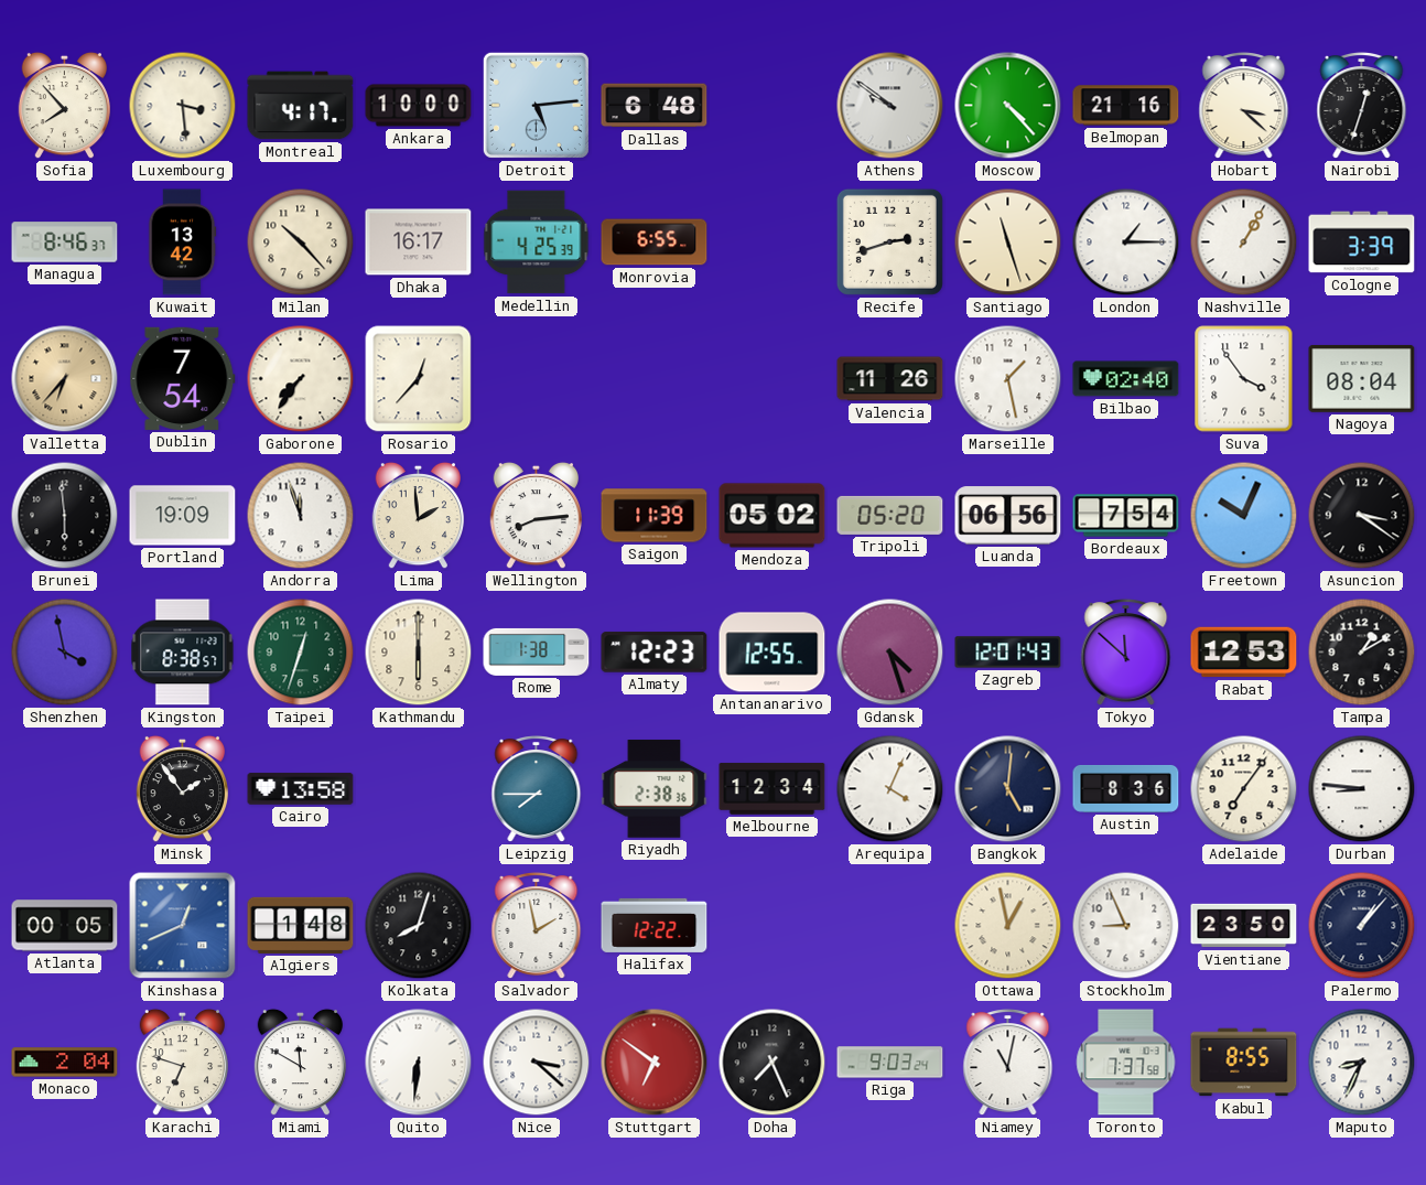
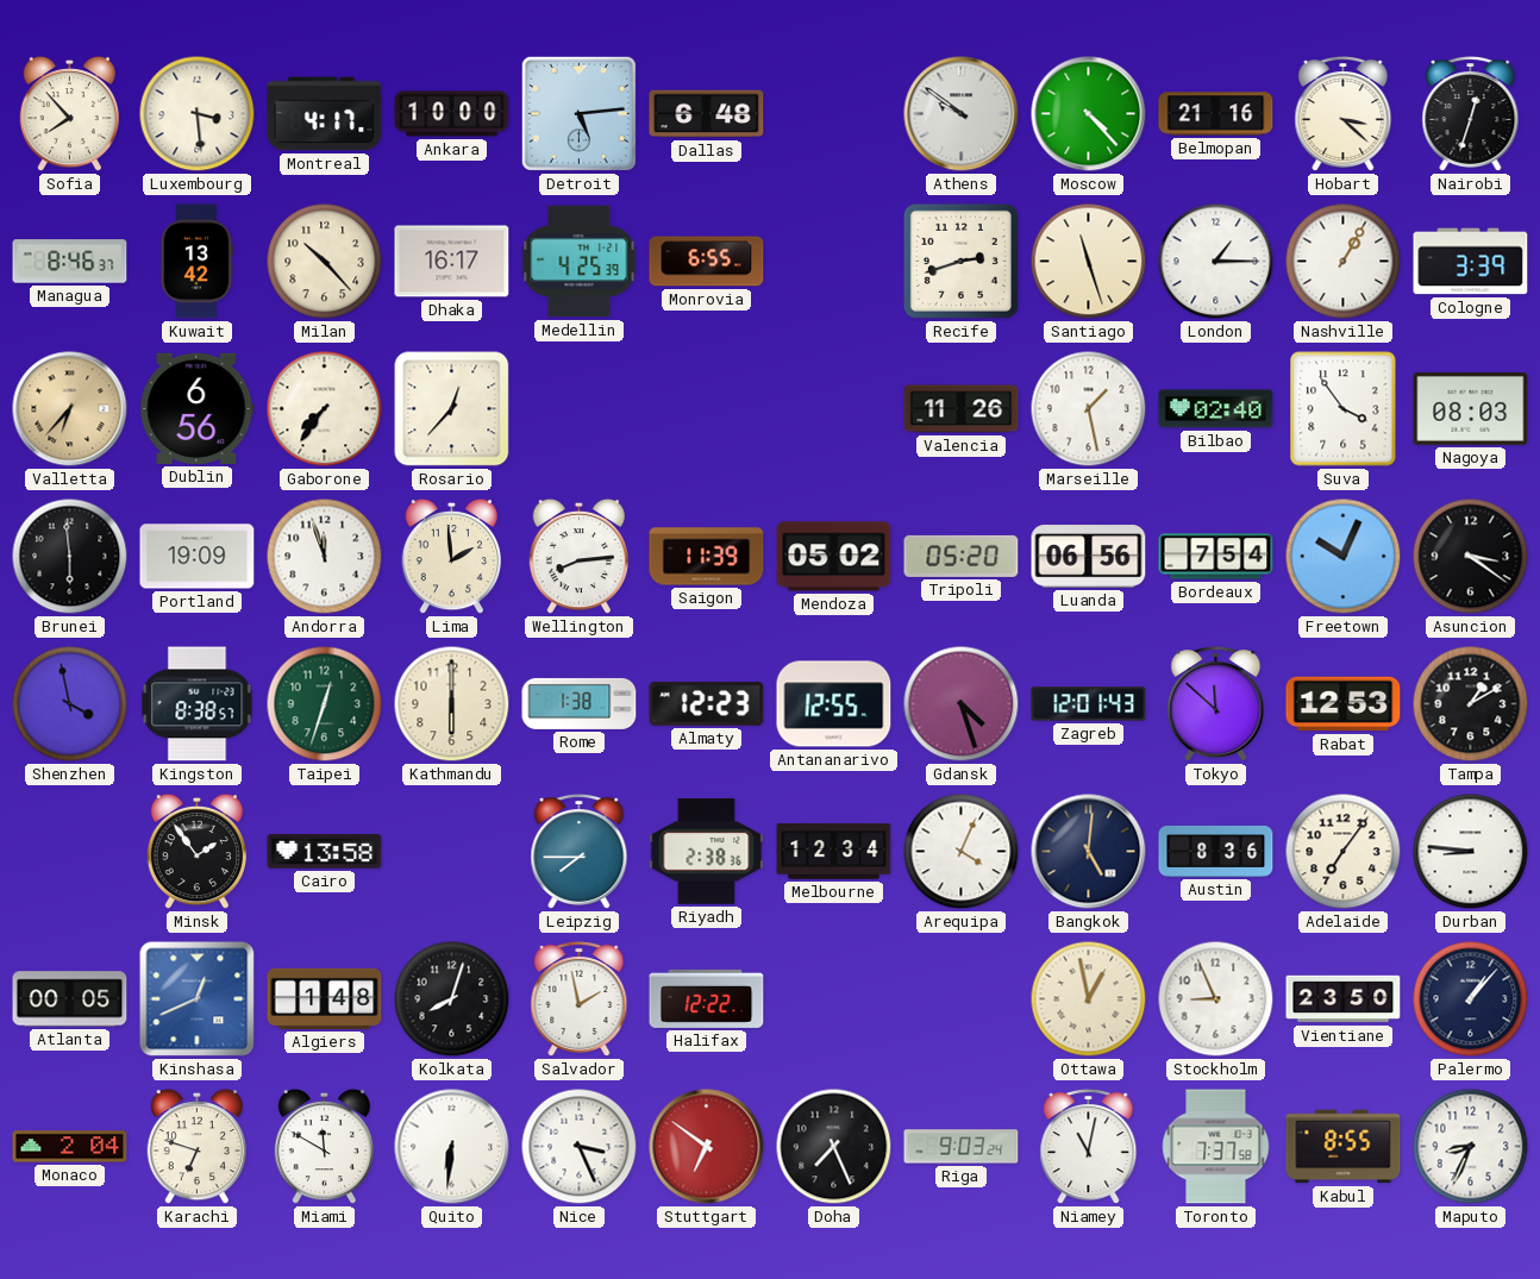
Dublin: 7:54 -> 6:56
Nagoya: 08:04 -> 08:03
Nice: 3:22 -> 3:26
